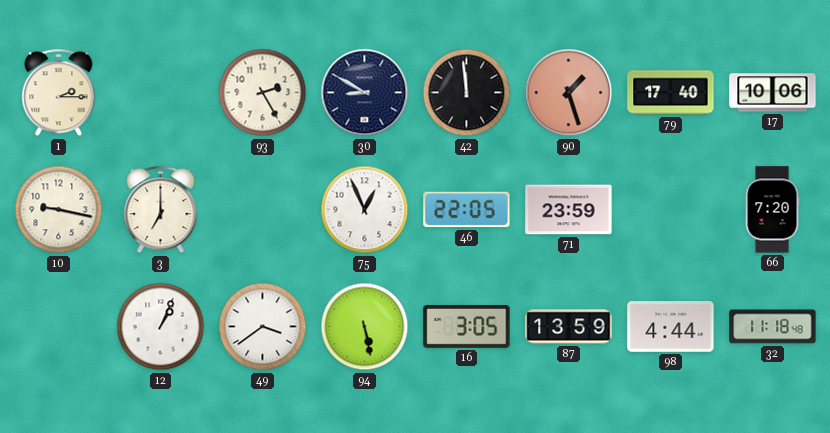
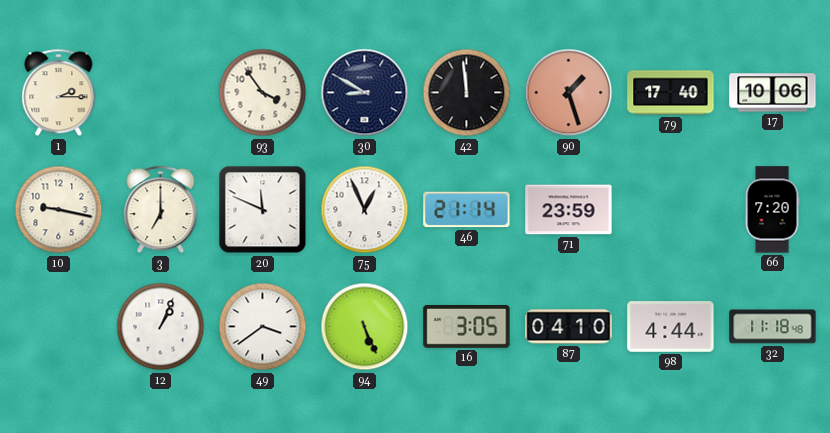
93: 2:25 -> 3:54
20: none -> 11:49
46: 22:05 -> 21:14
94: 5:28 -> 5:26
87: 13:59 -> 04:10
